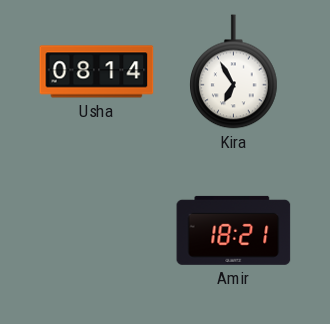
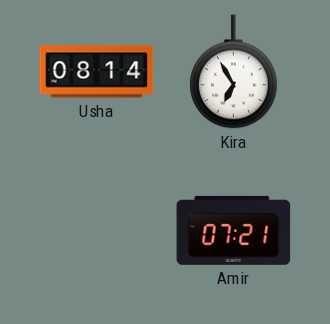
Amir: 18:21 -> 07:21
